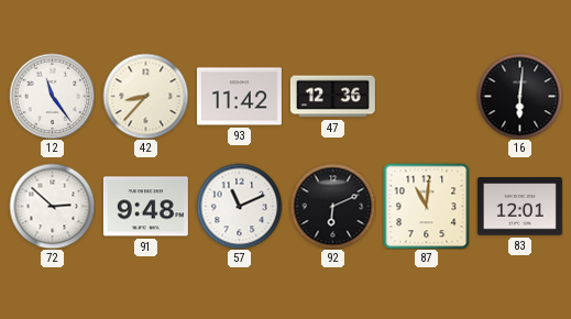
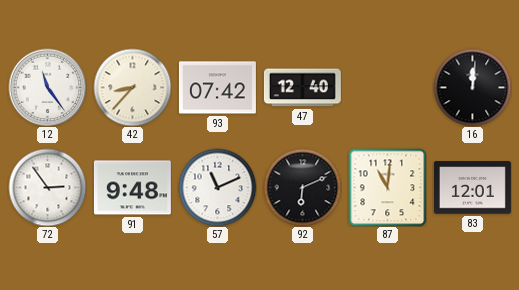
93: 11:42 -> 07:42
47: 12:36 -> 12:40
16: 6:01 -> 12:01
72: 2:52 -> 2:54
